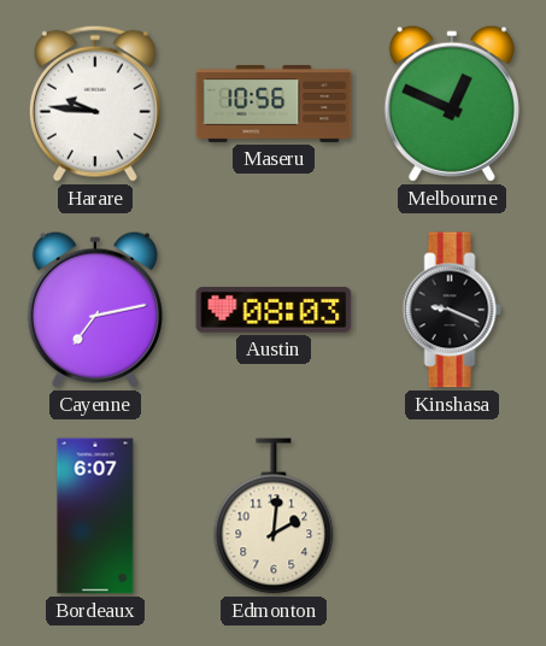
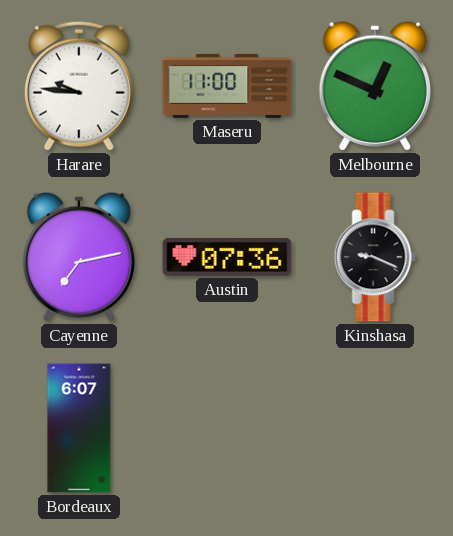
Maseru: 10:56 -> 11:00
Austin: 08:03 -> 07:36
Edmonton: 2:01 -> none
